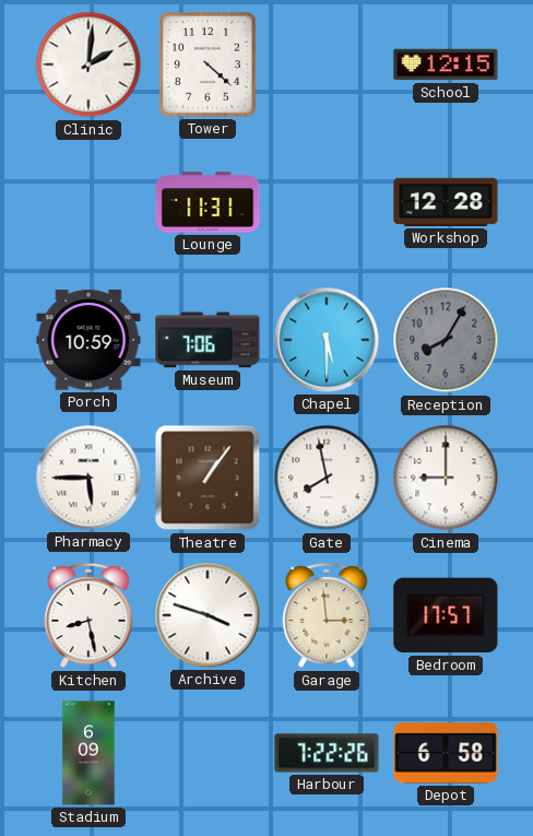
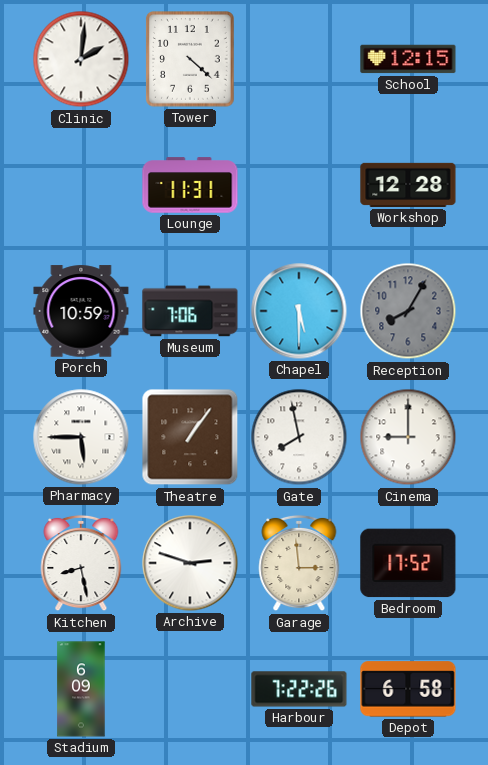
Archive: 3:48 -> 2:48
Bedroom: 17:57 -> 17:52
